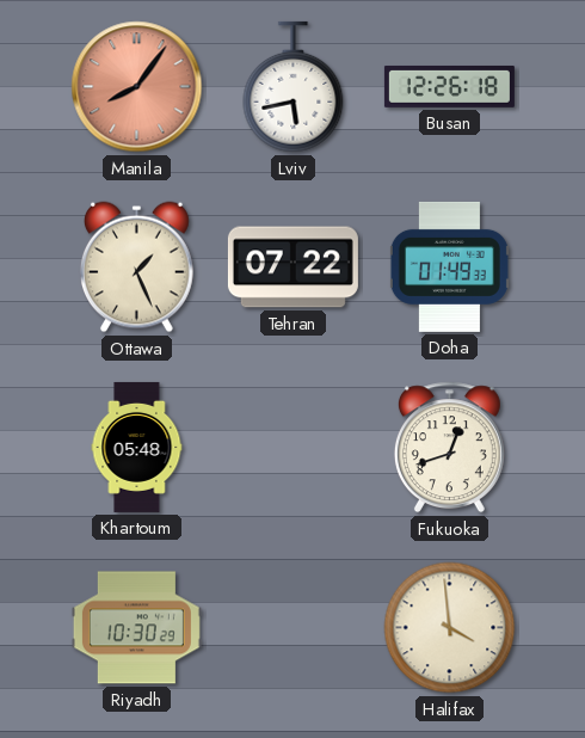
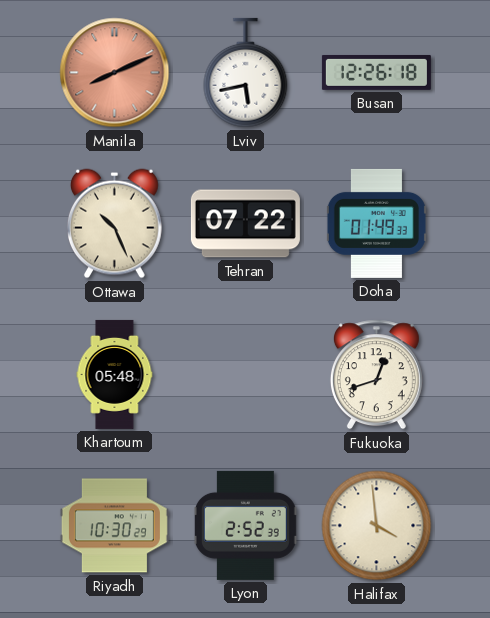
Manila: 8:06 -> 8:11
Ottawa: 1:26 -> 10:26
Lyon: none -> 2:52
